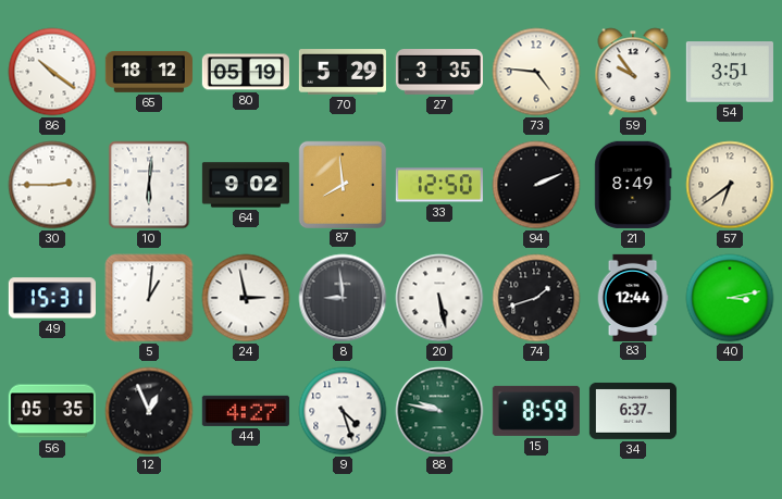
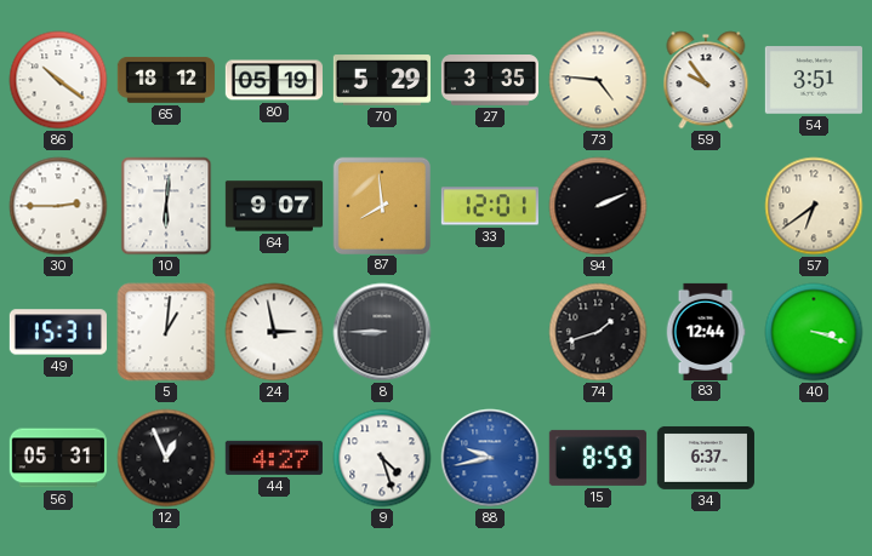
64: 9:02 -> 9:07
33: 12:50 -> 12:01
21: 8:49 -> none
8: 8:59 -> 8:45
20: 5:28 -> none
40: 3:13 -> 3:18
56: 05:35 -> 05:31
88: 9:47 -> 9:43
88 dial: green -> blue
